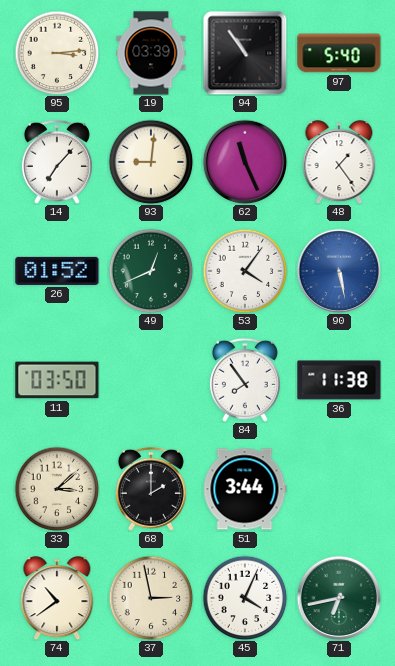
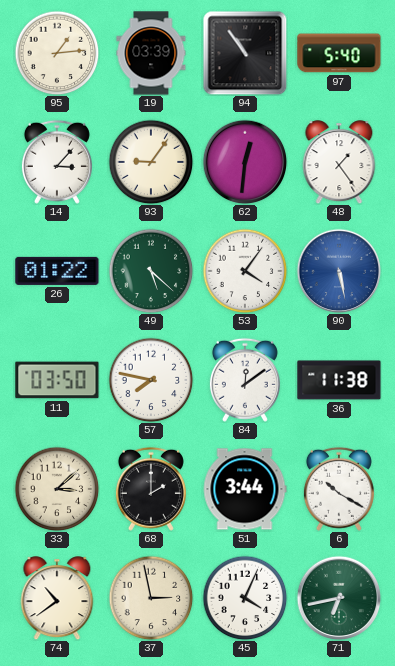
95: 3:14 -> 1:14
14: 7:07 -> 3:07
93: 9:01 -> 9:06
62: 11:26 -> 12:31
26: 01:52 -> 01:22
49: 12:41 -> 5:22
57: none -> 7:47
84: 7:54 -> 12:09
6: none -> 10:20
